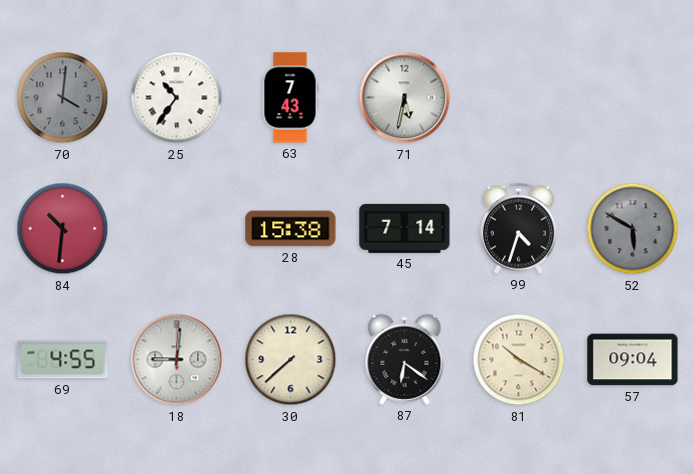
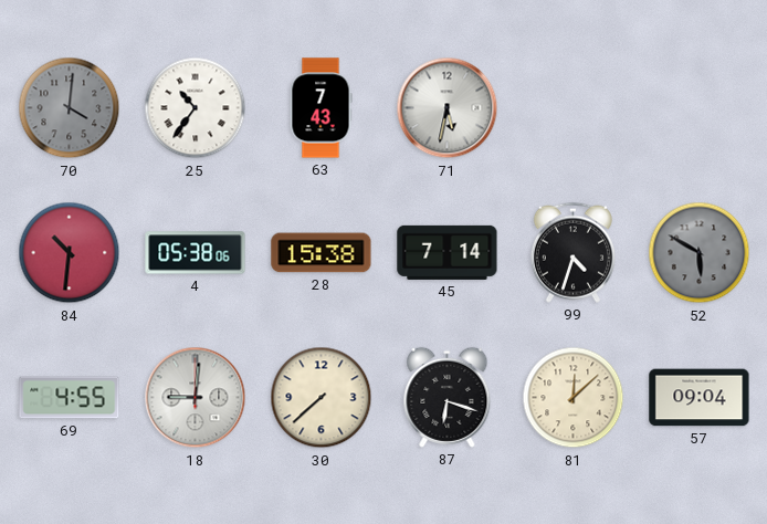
4: none -> 05:38
87: 6:21 -> 6:18
81: 10:20 -> 12:08
